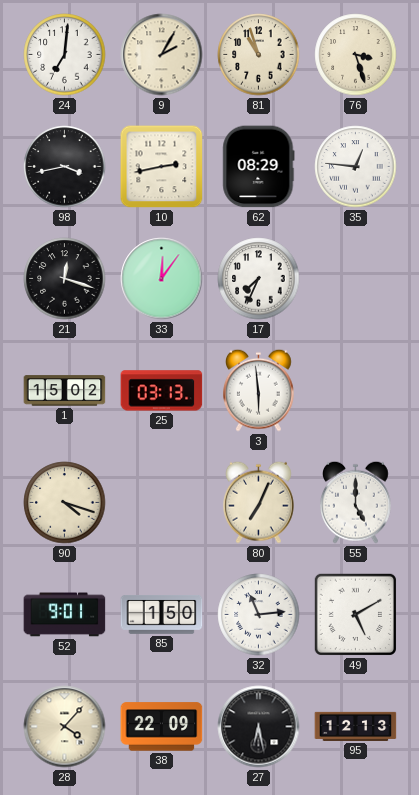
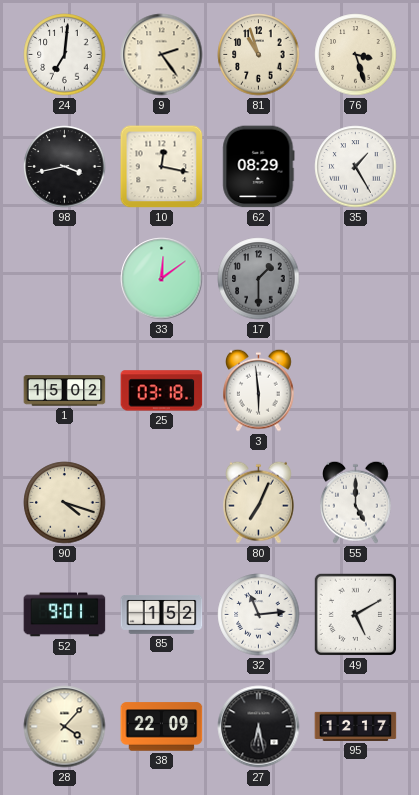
9: 2:05 -> 2:24
10: 2:43 -> 12:17
35: 12:46 -> 1:25
21: 12:18 -> none
33: 12:06 -> 12:09
17: 7:34 -> 1:30
17 dial: white -> grey
25: 03:13 -> 03:18
85: 1:50 -> 1:52
95: 12:13 -> 12:17
